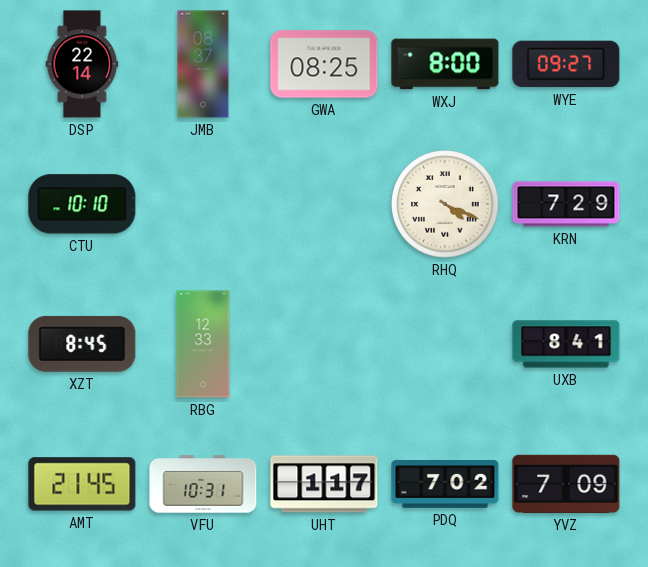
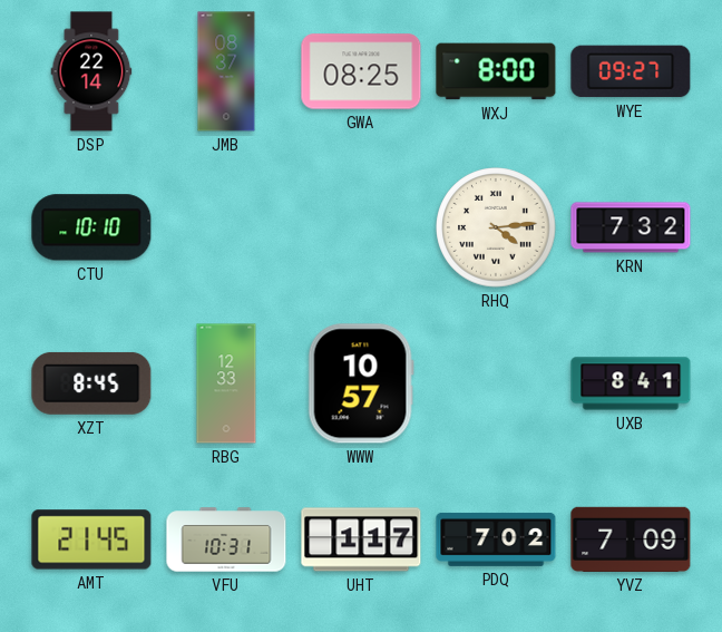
RHQ: 4:19 -> 4:14
KRN: 7:29 -> 7:32
WWW: none -> 10:57
